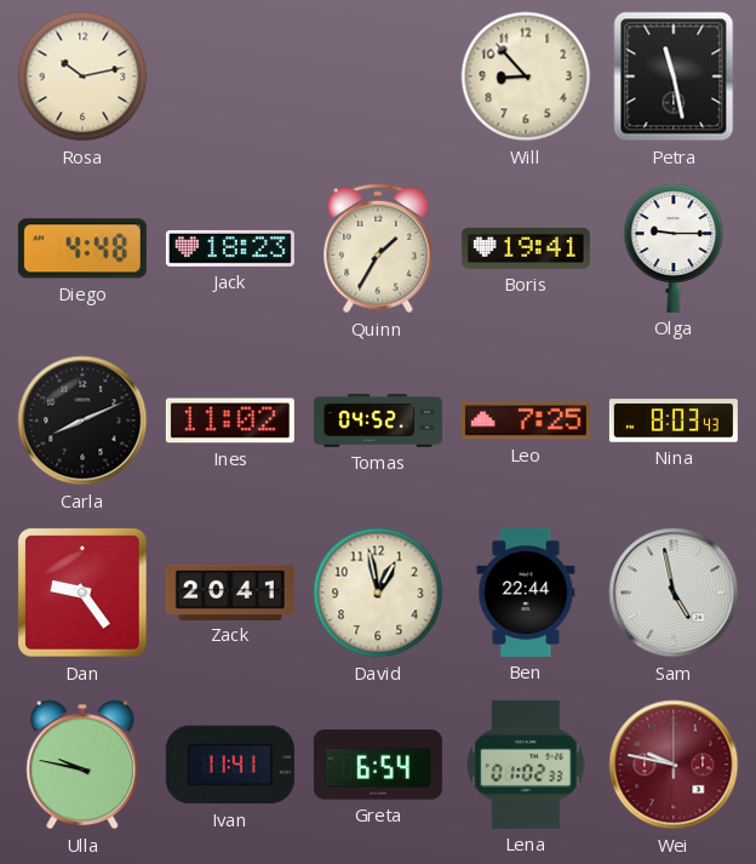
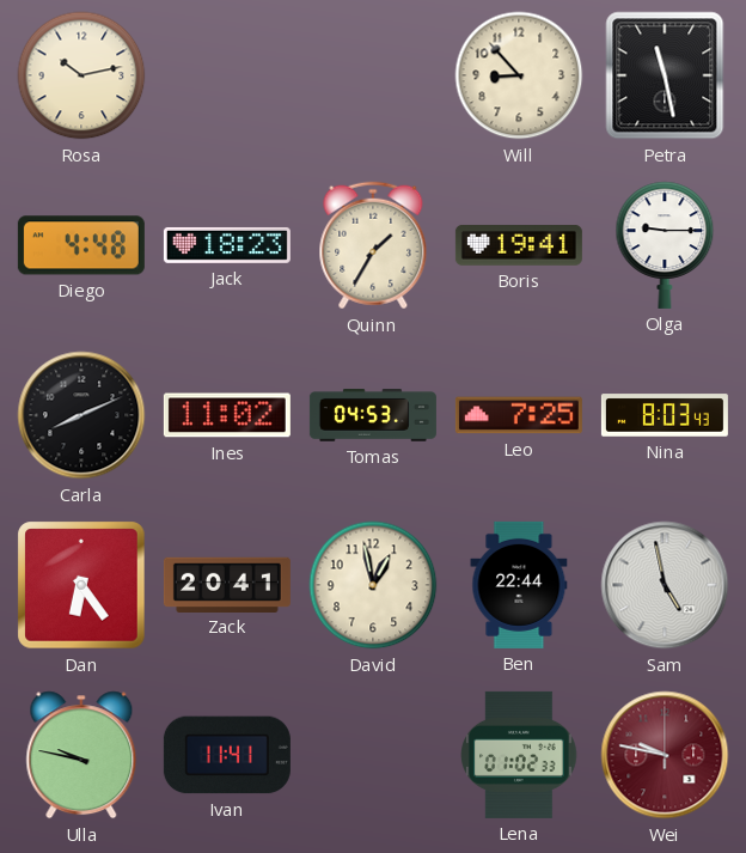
Tomas: 04:52 -> 04:53
Dan: 9:24 -> 6:24
Greta: 6:54 -> none
